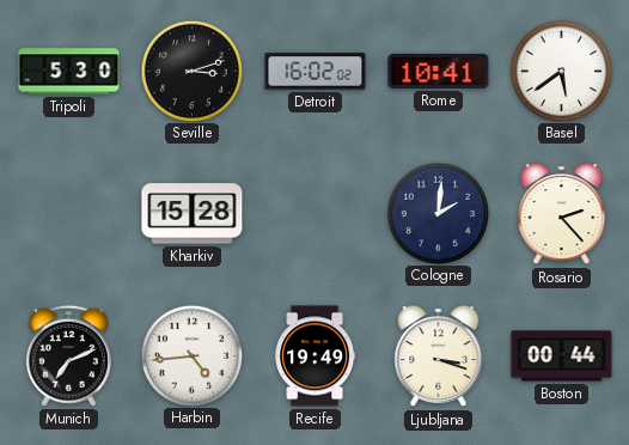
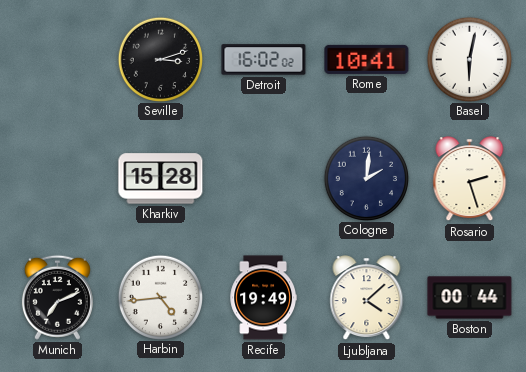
Tripoli: 5:30 -> none
Basel: 5:39 -> 6:02
Rosario: 2:23 -> 2:27
Ljubljana: 3:18 -> 4:08
